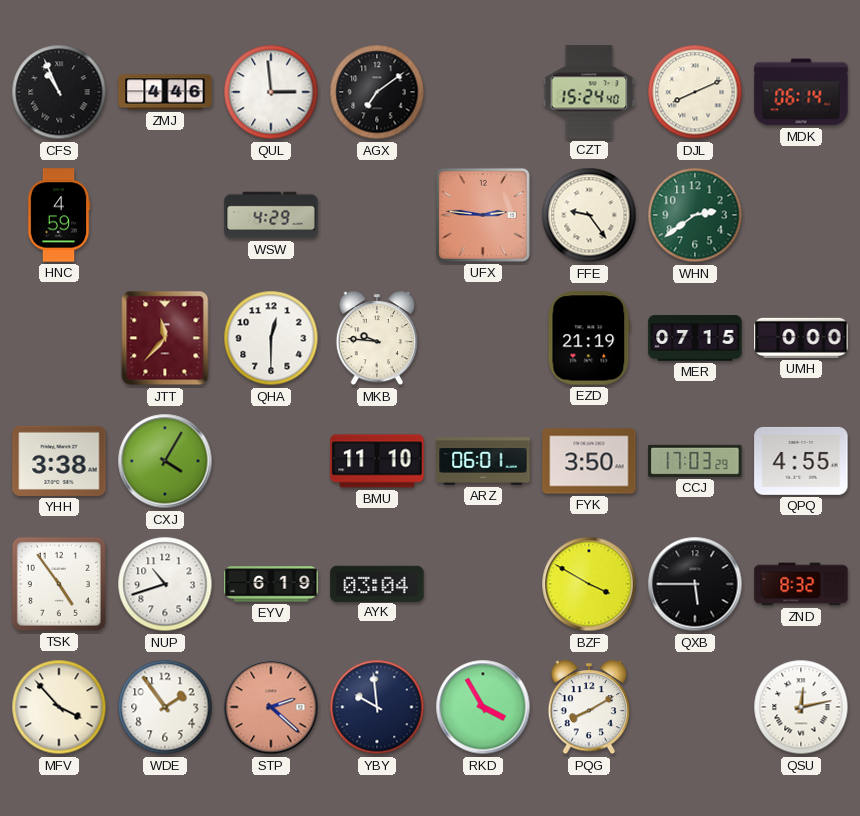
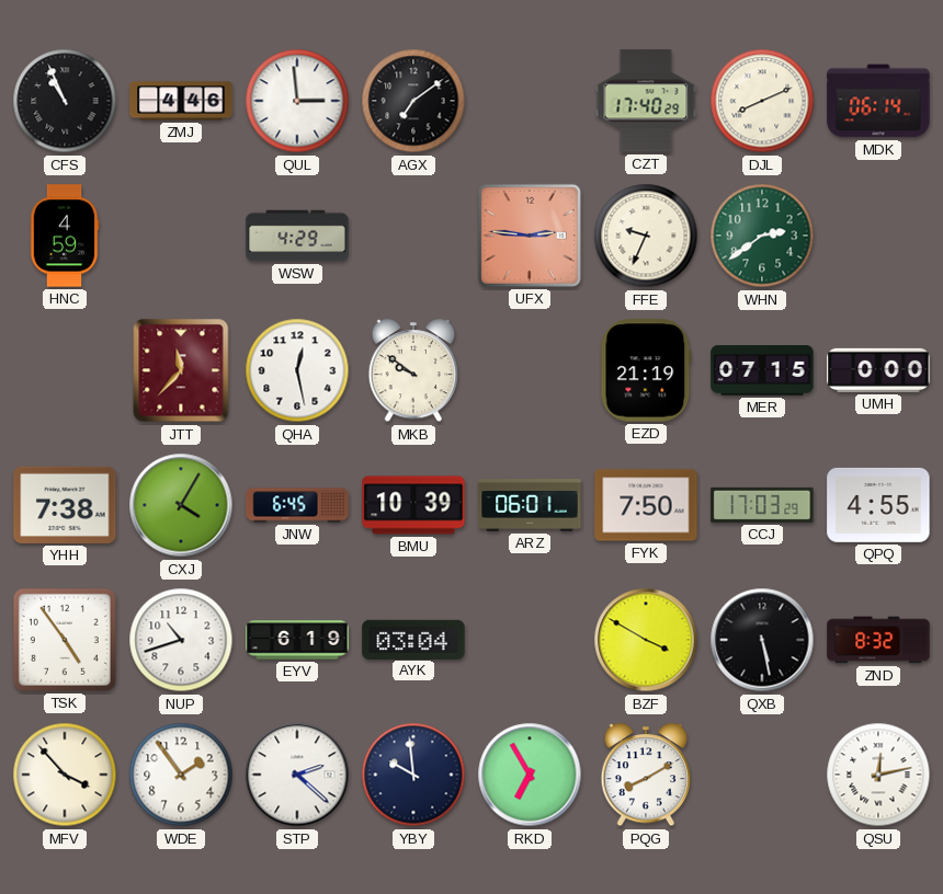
CZT: 15:24 -> 17:40
FFE: 9:24 -> 9:34
QHA: 12:30 -> 12:28
MKB: 9:46 -> 9:51
YHH: 3:38 -> 7:38
JNW: none -> 6:45
BMU: 11:10 -> 10:39
FYK: 3:50 -> 7:50
QXB: 5:45 -> 5:28
STP dial: salmon -> white
RKD: 3:55 -> 6:55
